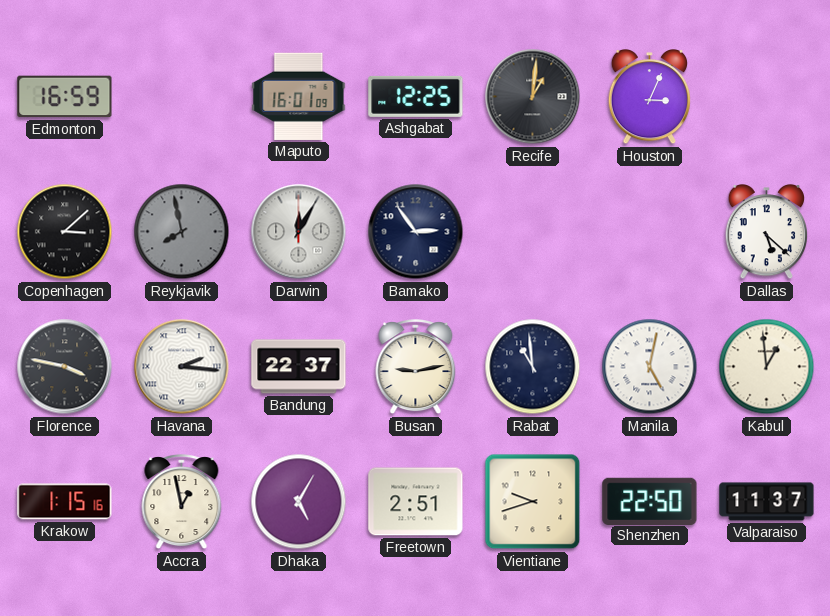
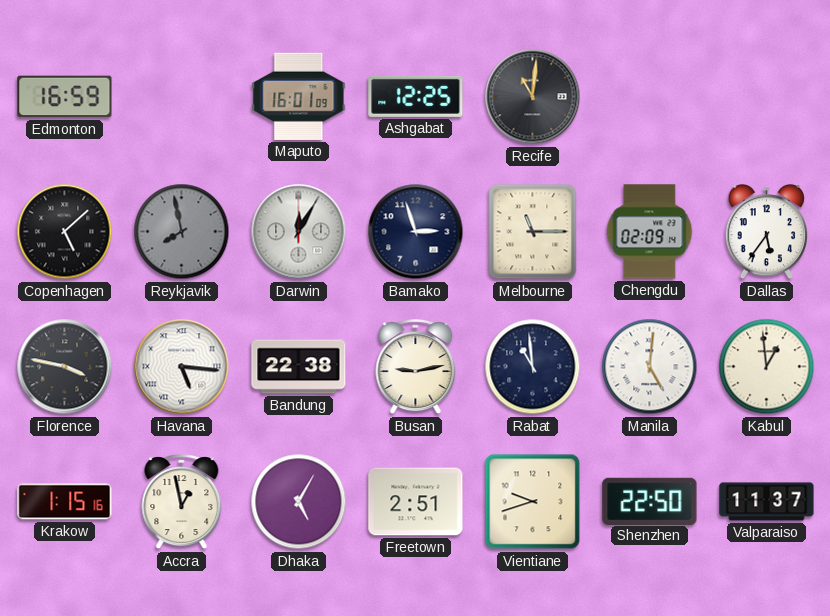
Recife: 1:01 -> 11:01
Houston: 3:04 -> none
Copenhagen: 3:08 -> 5:08
Bamako: 2:54 -> 2:57
Melbourne: none -> 11:15
Chengdu: none -> 02:09
Dallas: 5:22 -> 5:36
Havana: 2:16 -> 5:16
Bandung: 22:37 -> 22:38
Manila: 5:02 -> 5:01
